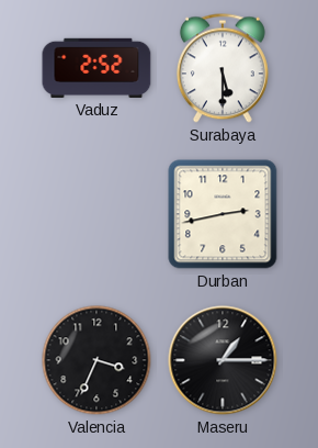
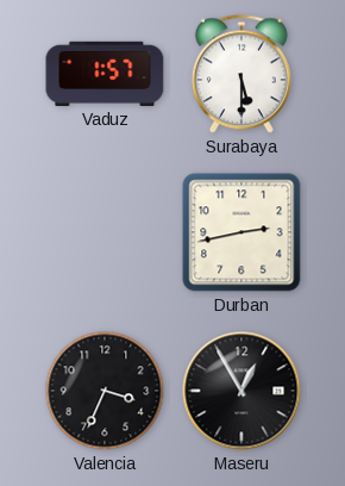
Vaduz: 2:52 -> 1:57
Maseru: 1:15 -> 12:55
